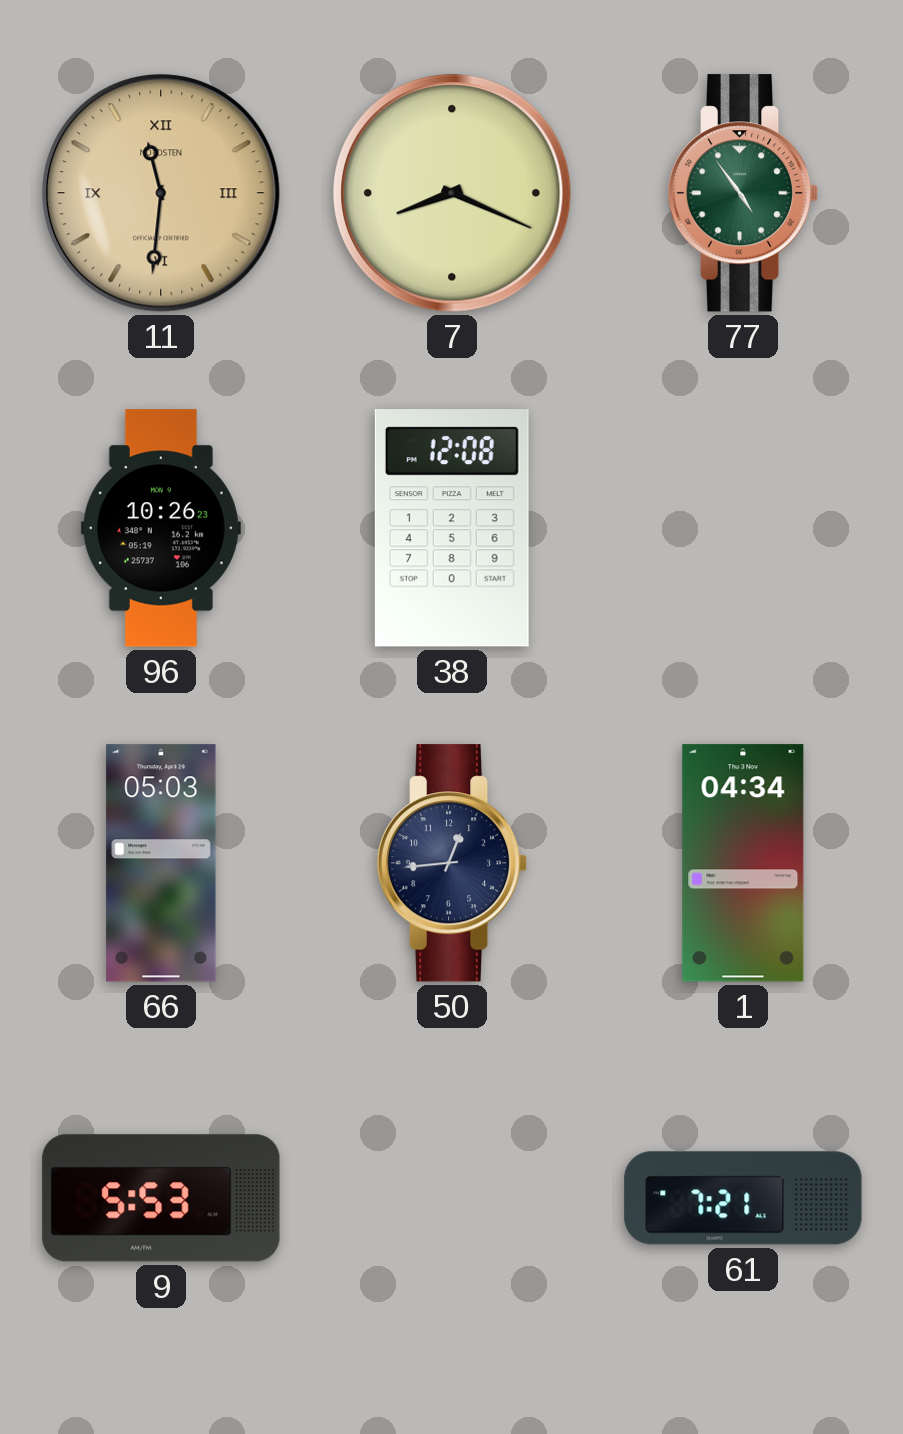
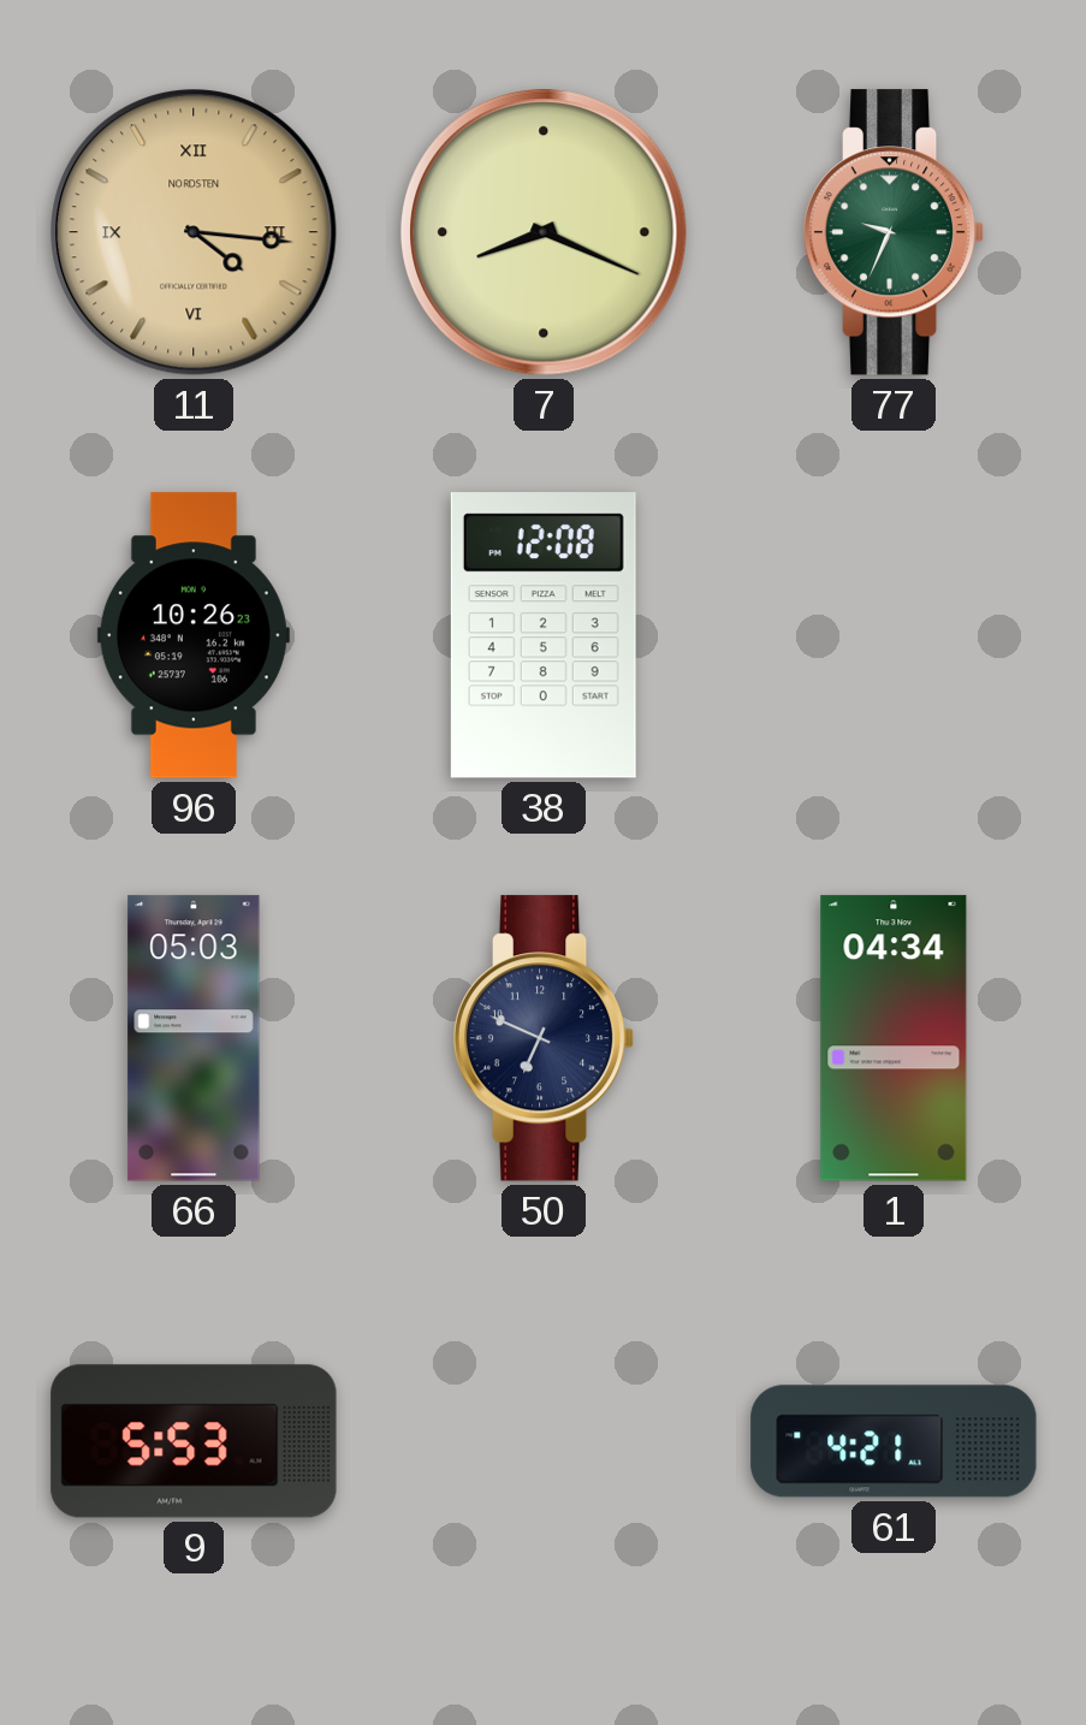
11: 11:31 -> 4:16
77: 4:54 -> 9:34
50: 12:44 -> 6:49
61: 7:21 -> 4:21
